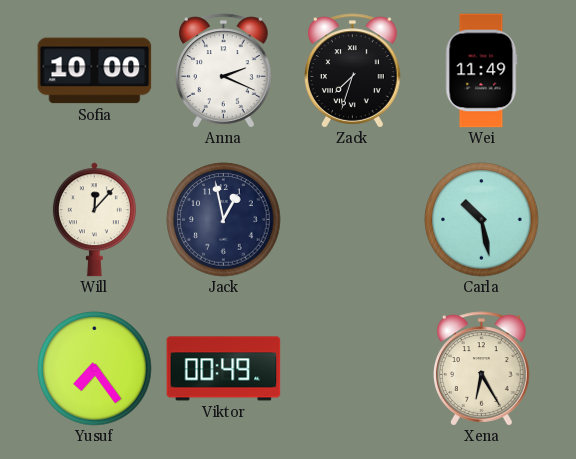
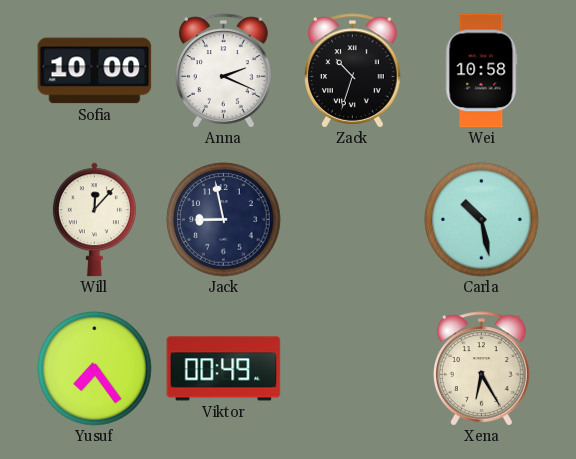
Zack: 7:33 -> 10:33
Wei: 11:49 -> 10:58
Jack: 12:58 -> 8:58
